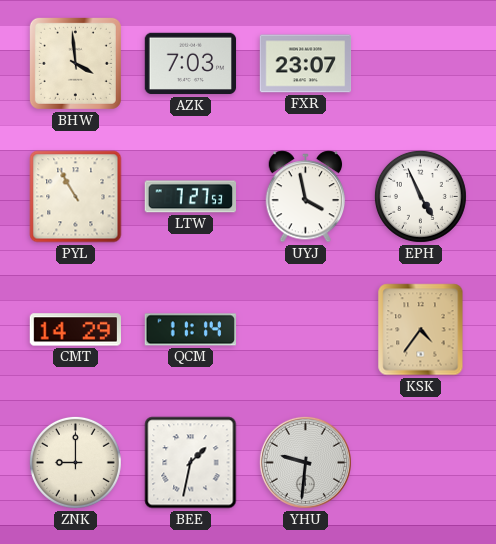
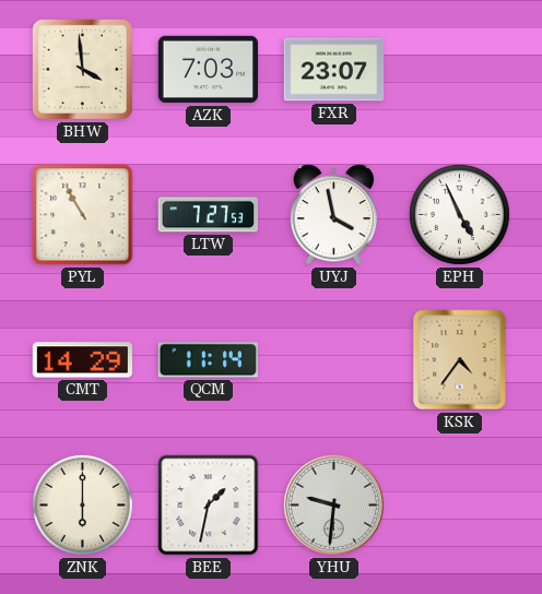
ZNK: 9:00 -> 6:00
